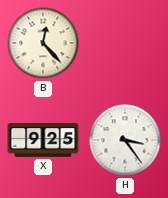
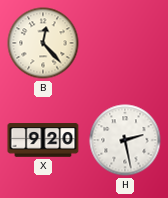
X: 9:25 -> 9:20
H: 3:24 -> 2:28
